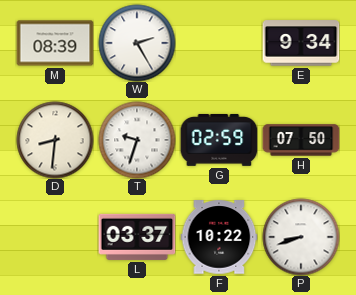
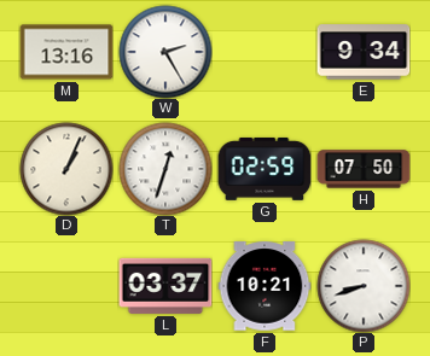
M: 08:39 -> 13:16
D: 8:31 -> 1:04
T: 9:33 -> 12:33
F: 10:22 -> 10:21
